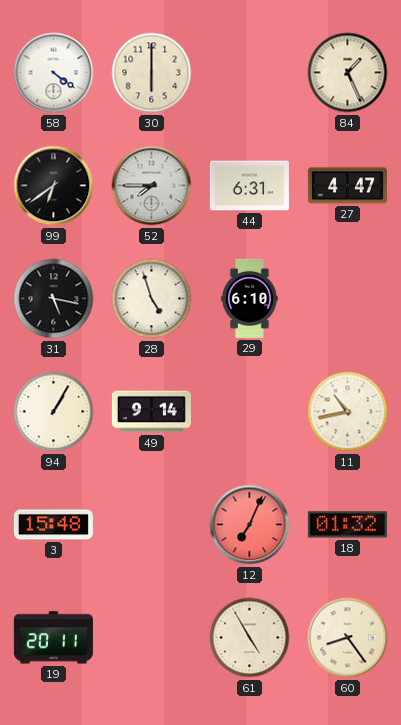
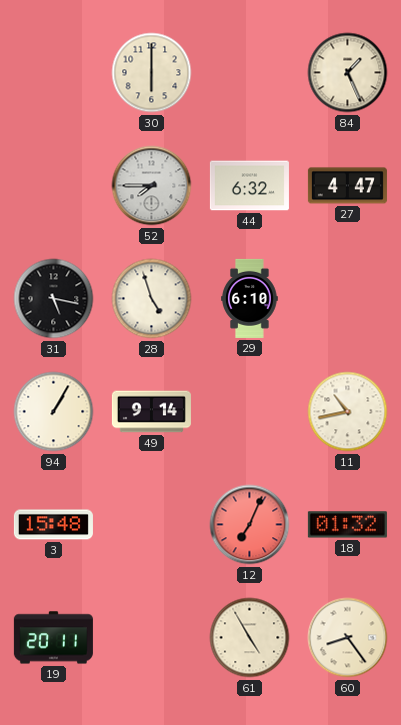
58: 4:21 -> none
99: 6:39 -> none
44: 6:31 -> 6:32
